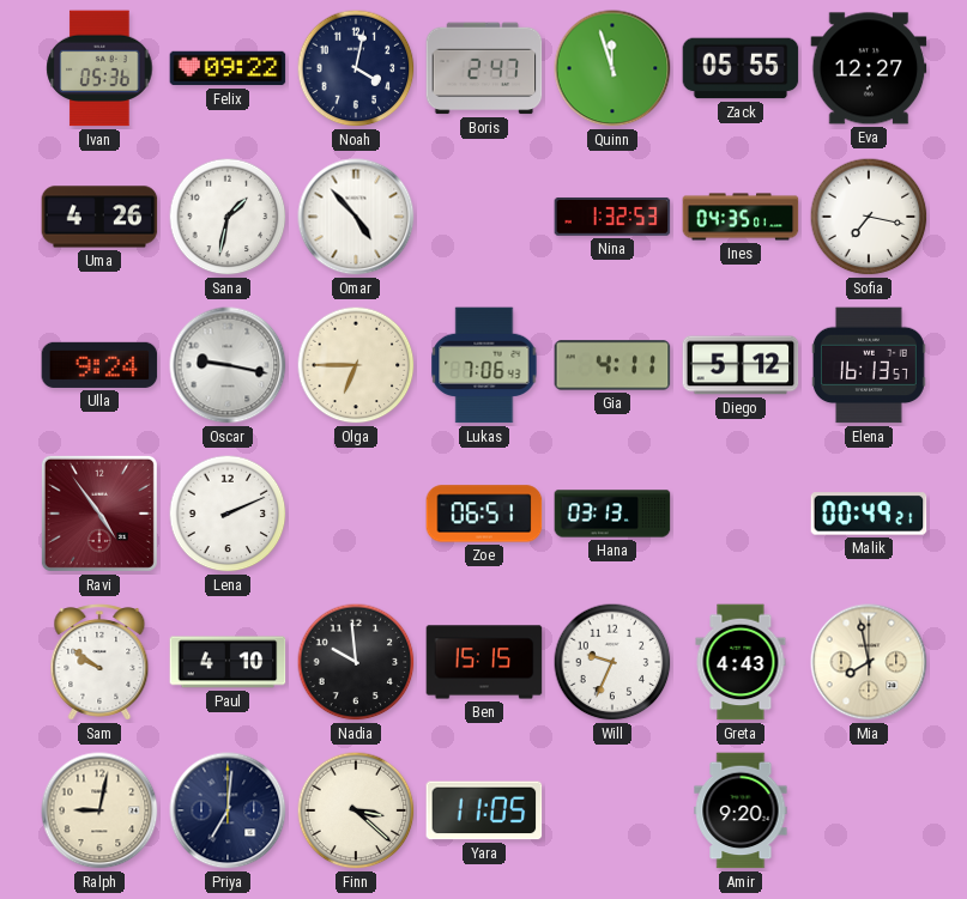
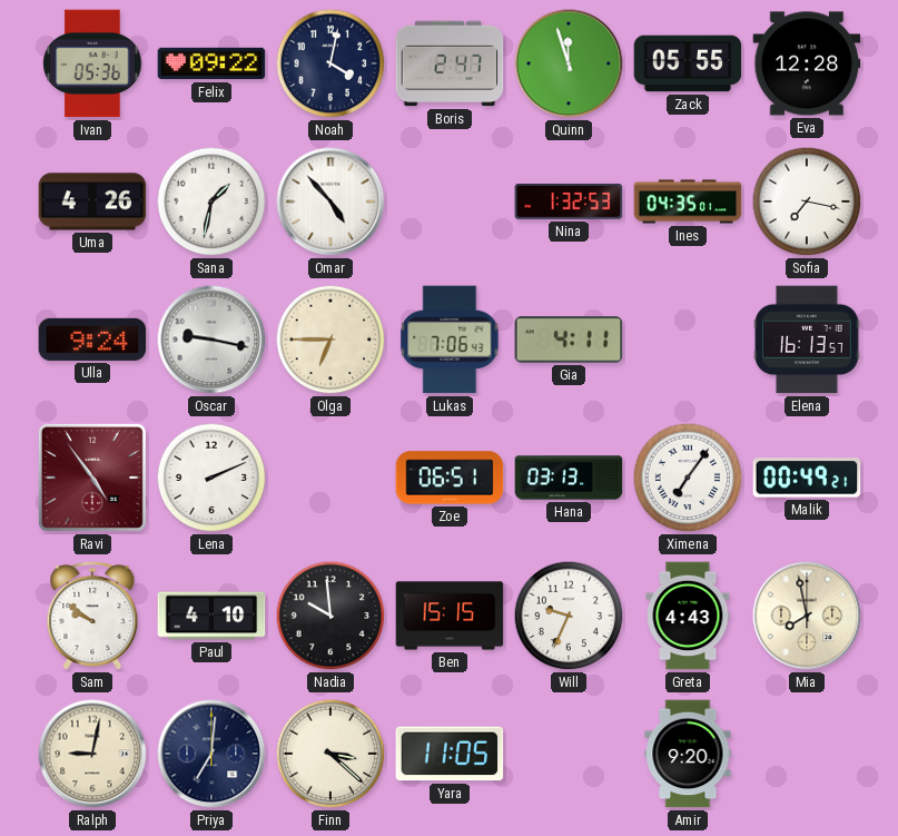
Eva: 12:27 -> 12:28
Diego: 5:12 -> none
Ximena: none -> 7:06
